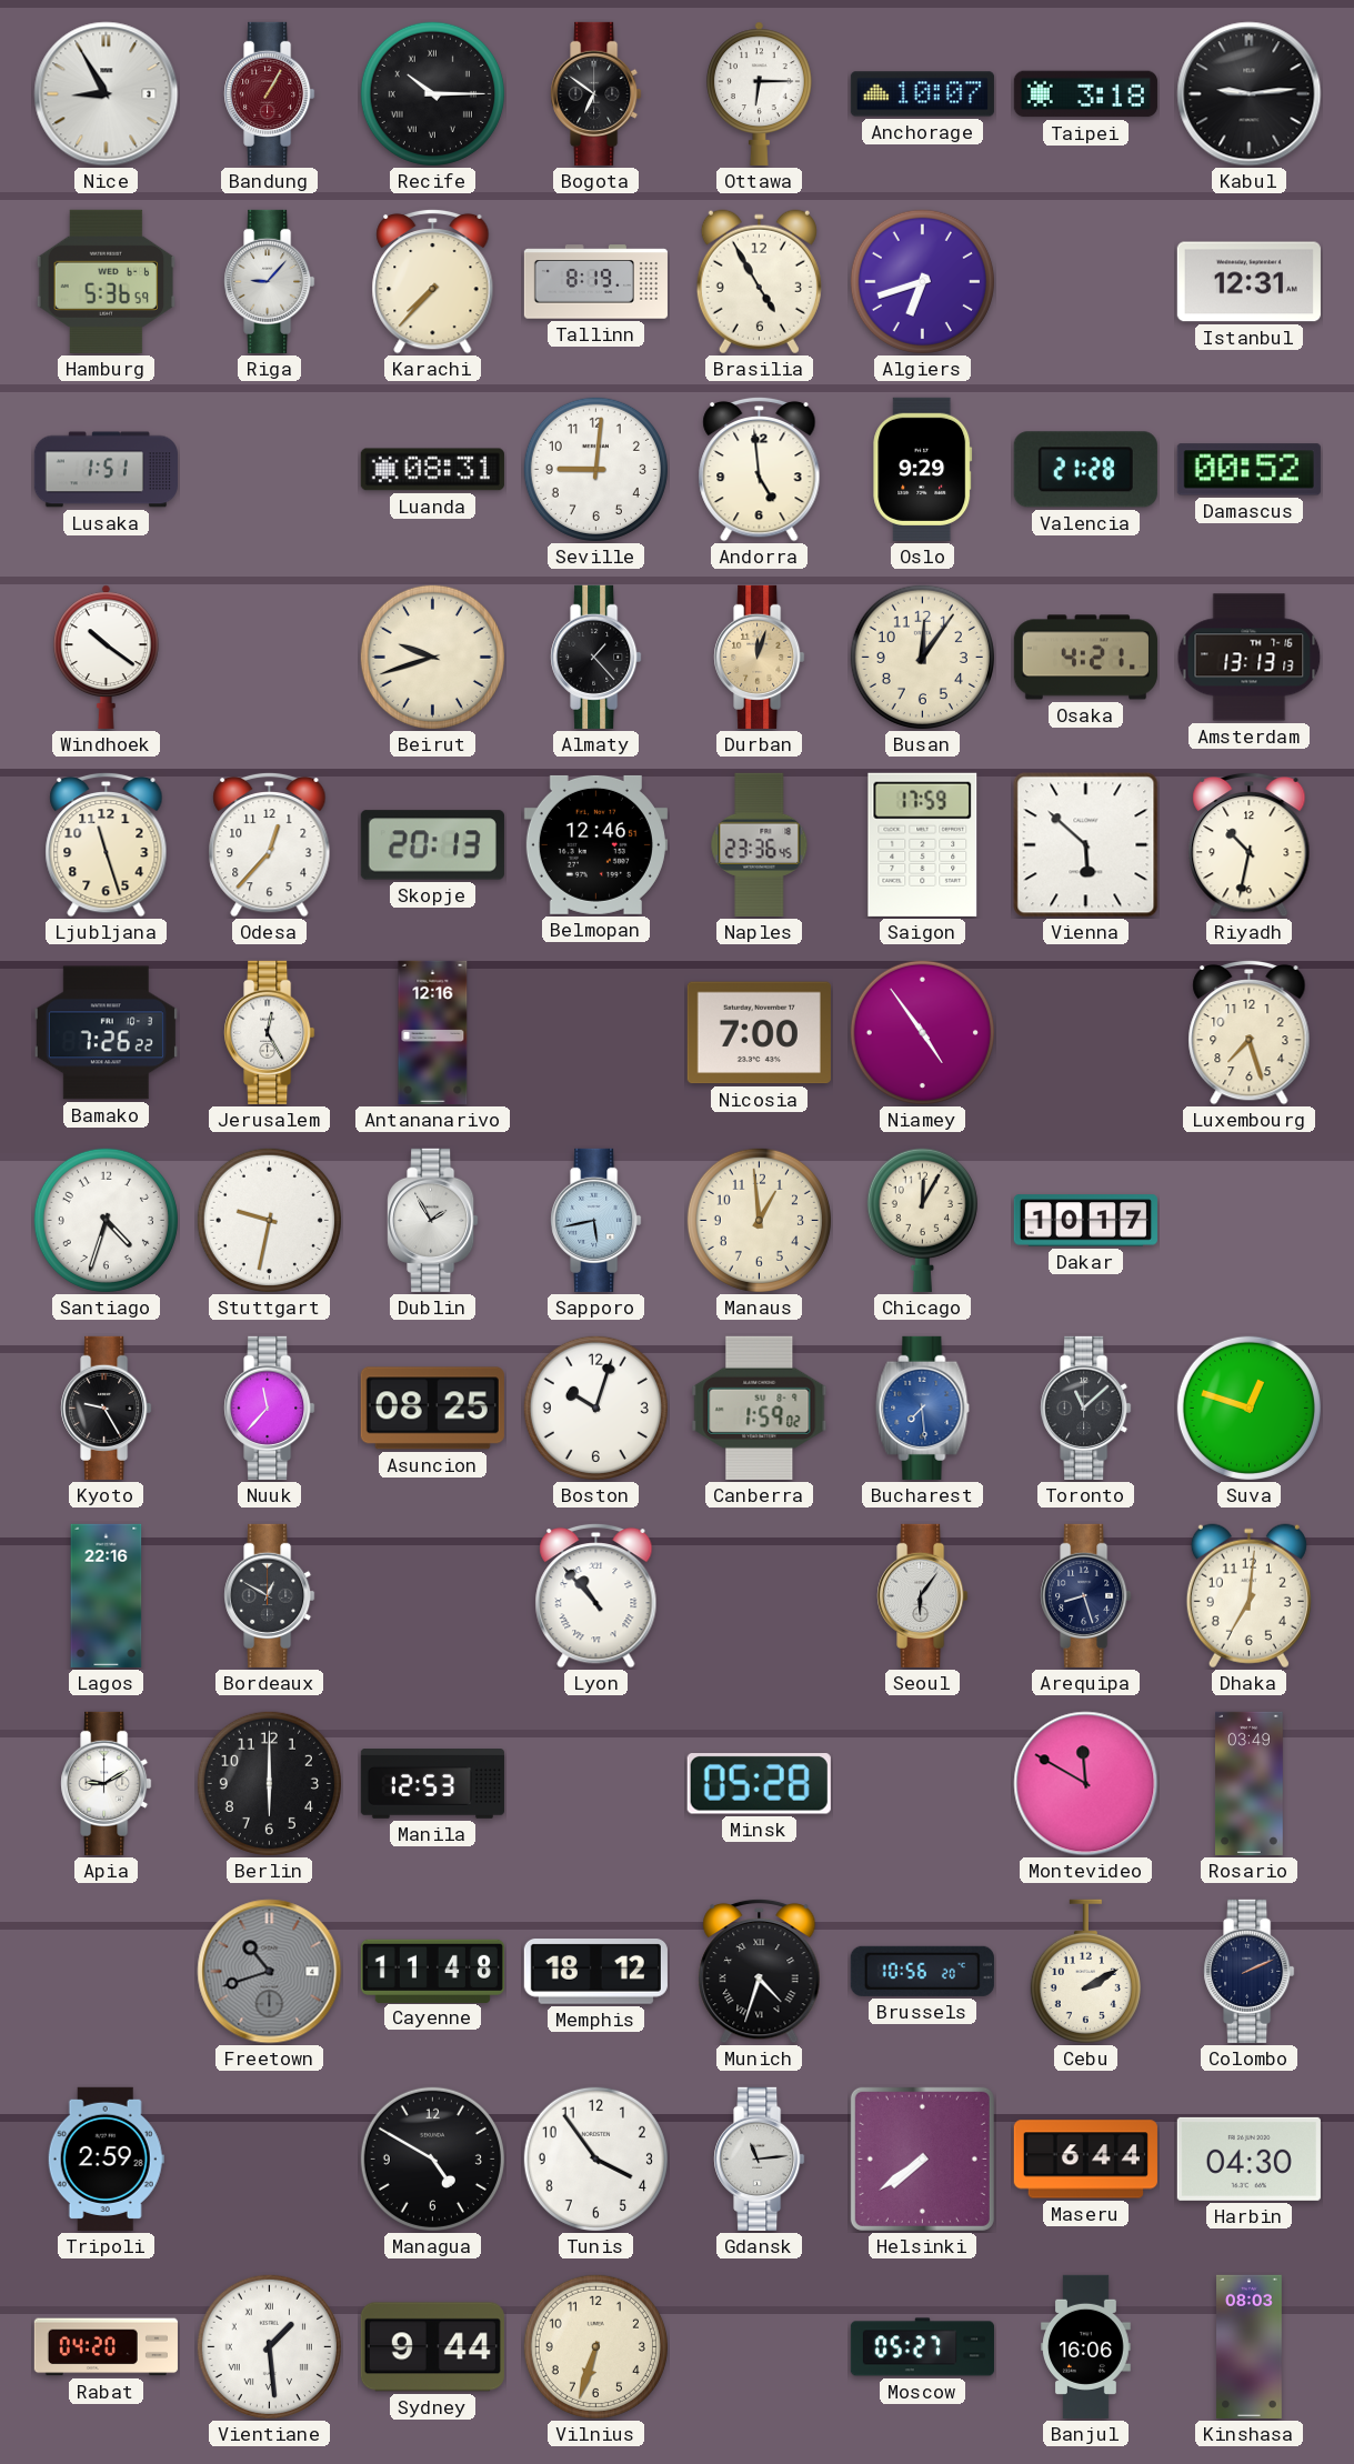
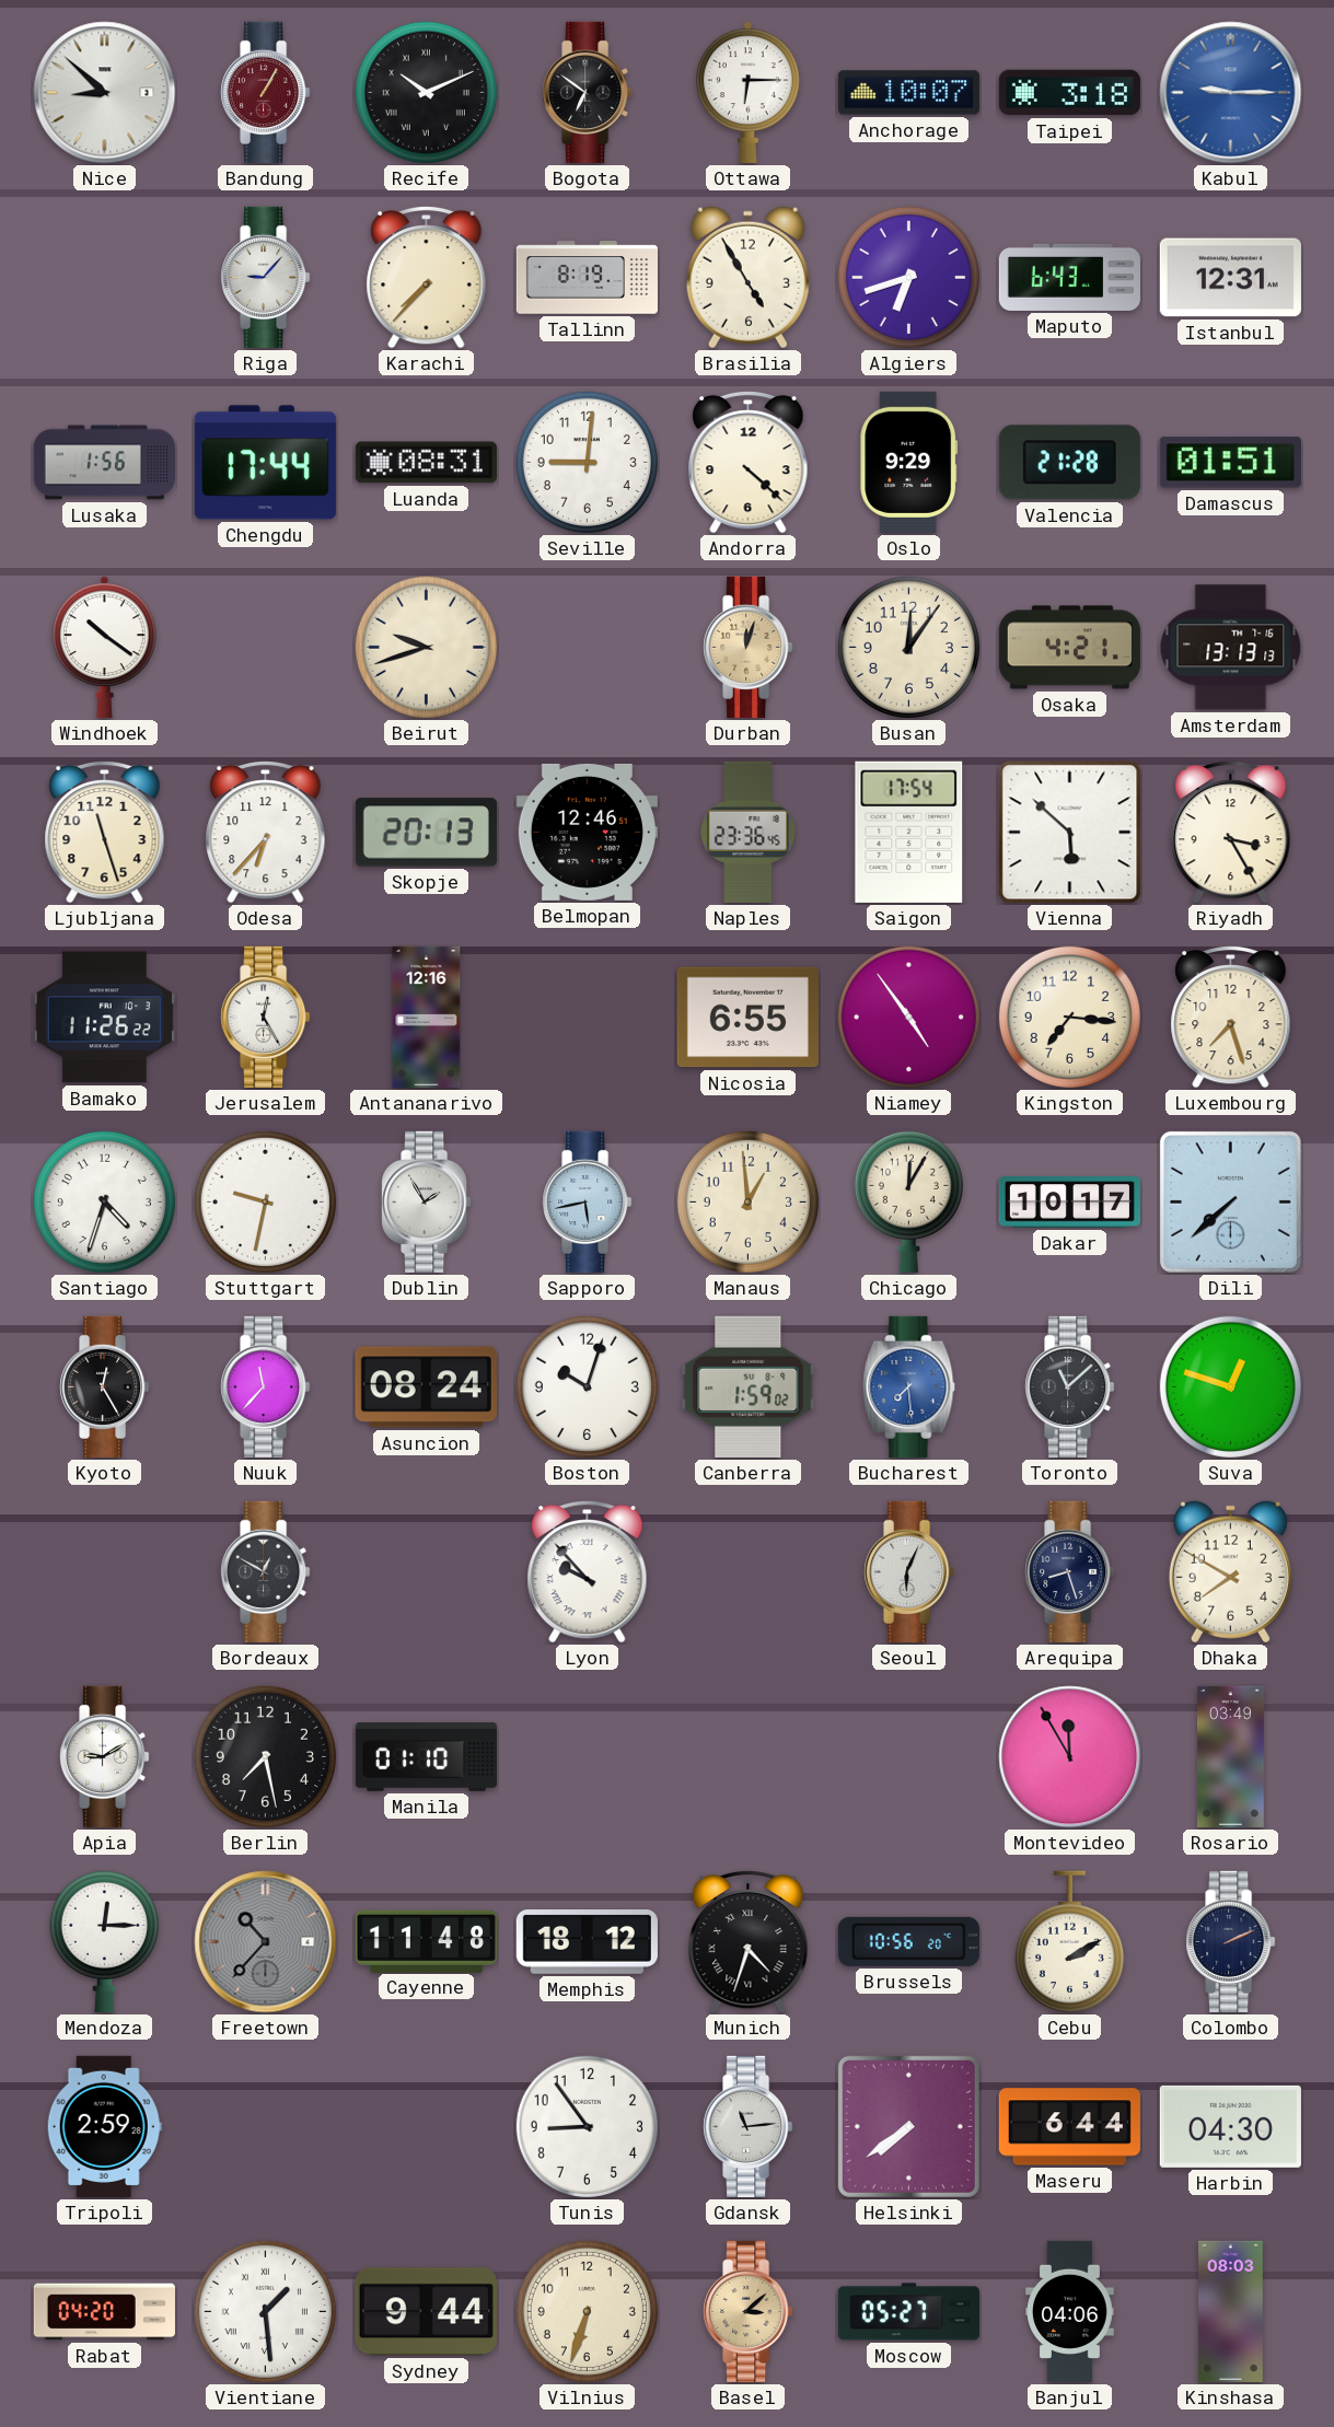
Nice: 8:55 -> 8:52
Recife: 10:15 -> 10:11
Kabul: 9:14 -> 9:15
Kabul dial: black -> blue
Hamburg: 5:36 -> none
Maputo: none -> 6:43
Lusaka: 1:51 -> 1:56
Chengdu: none -> 17:44
Andorra: 4:59 -> 4:22
Damascus: 00:52 -> 01:51
Almaty: 1:23 -> none
Odesa: 12:37 -> 6:37
Saigon: 17:59 -> 17:54
Riyadh: 10:32 -> 3:25
Bamako: 7:26 -> 11:26
Nicosia: 7:00 -> 6:55
Kingston: none -> 7:16
Dili: none -> 7:38
Kyoto: 9:25 -> 12:25
Asuncion: 08:25 -> 08:24
Lagos: 22:16 -> none
Lyon: 10:53 -> 9:53
Seoul: 6:06 -> 6:04
Dhaka: 7:01 -> 7:50
Berlin: 6:00 -> 7:28
Manila: 12:53 -> 01:10
Minsk: 05:28 -> none
Montevideo: 11:50 -> 11:55
Mendoza: none -> 12:15
Freetown: 10:42 -> 10:37
Managua: 4:50 -> none
Tunis: 3:54 -> 8:54
Basel: none -> 3:08
Banjul: 16:06 -> 04:06
